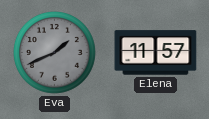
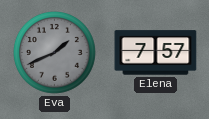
Elena: 11:57 -> 7:57
